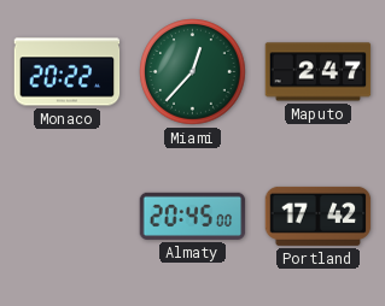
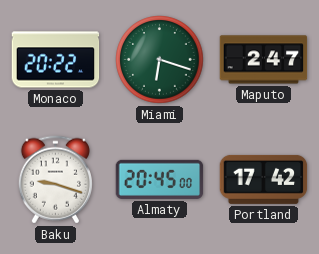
Miami: 12:37 -> 6:18
Baku: none -> 9:18
